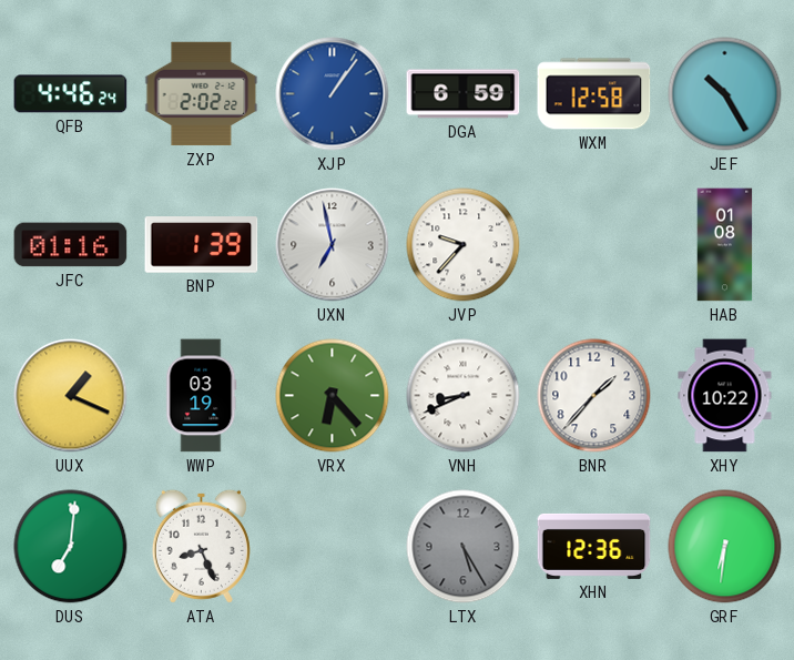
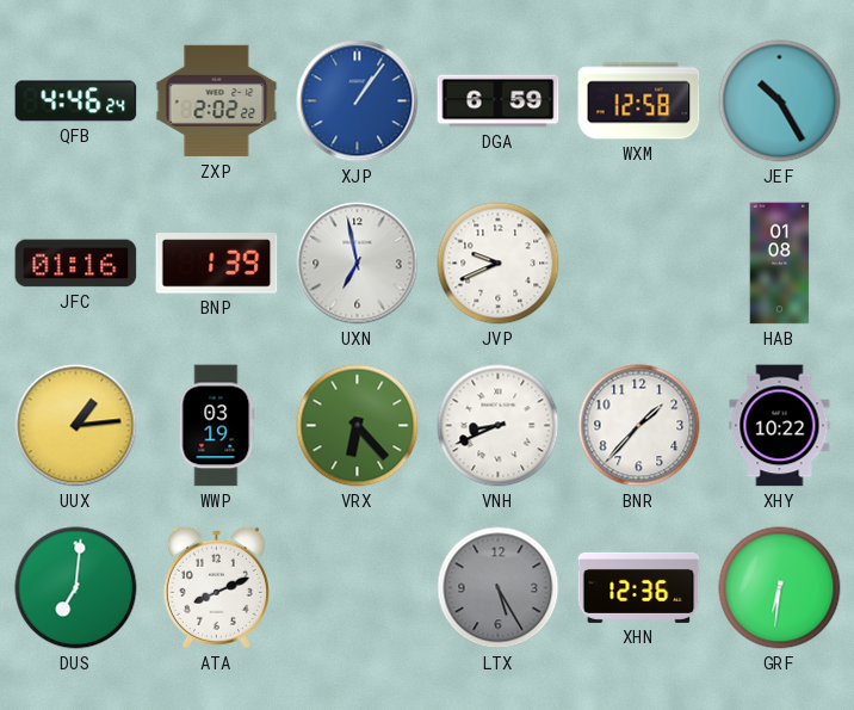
JVP: 9:37 -> 9:41
UUX: 1:19 -> 1:14
ATA: 8:26 -> 8:11
